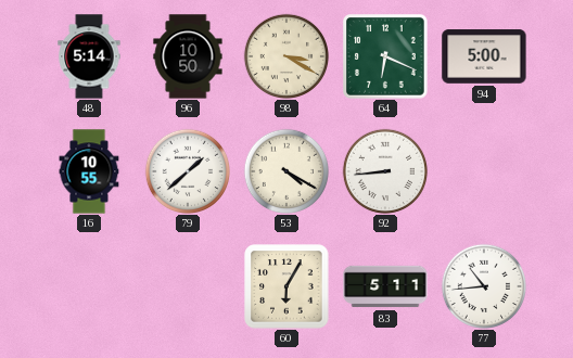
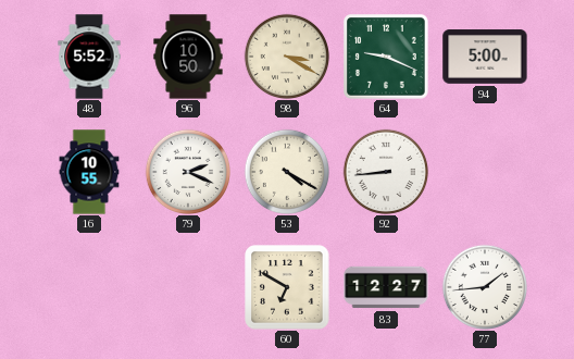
48: 5:14 -> 5:52
64: 6:19 -> 9:19
79: 1:38 -> 2:19
60: 6:05 -> 6:50
83: 5:11 -> 12:27
77: 10:44 -> 1:44
